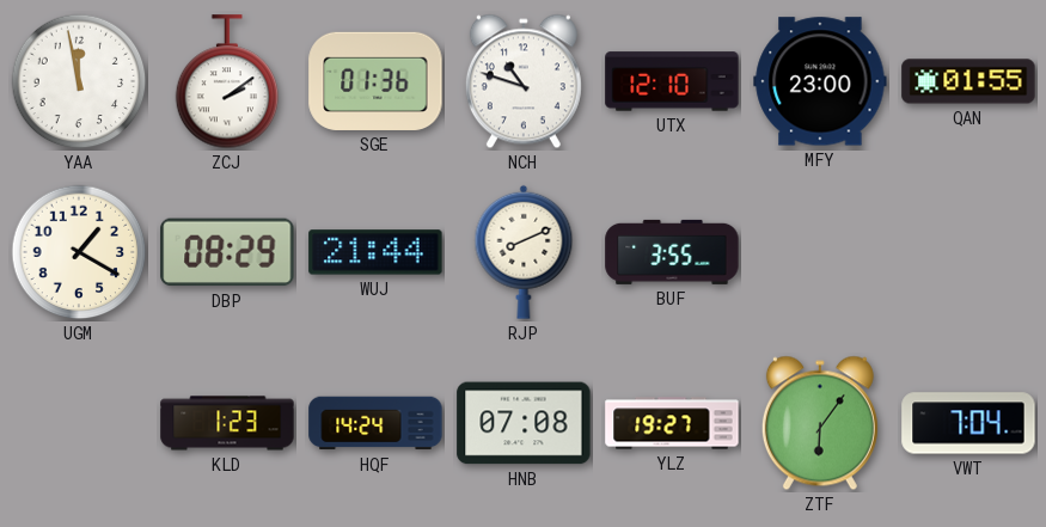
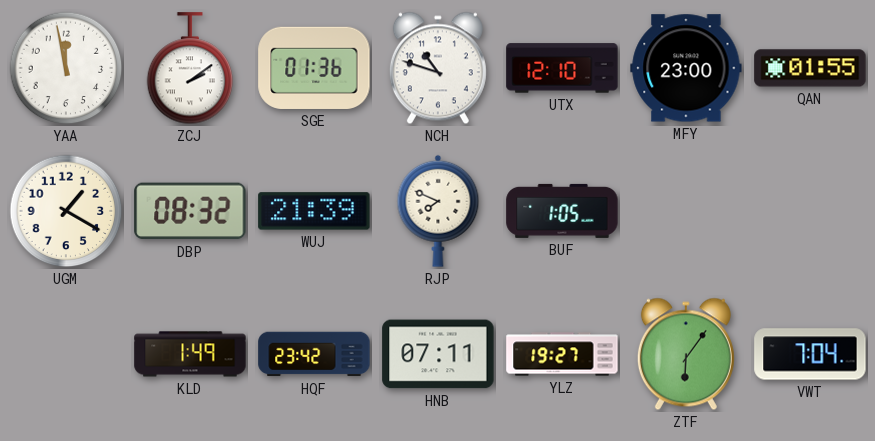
DBP: 08:29 -> 08:32
WUJ: 21:44 -> 21:39
RJP: 8:11 -> 7:49
BUF: 3:55 -> 1:05
KLD: 1:23 -> 1:49
HQF: 14:24 -> 23:42
HNB: 07:08 -> 07:11
